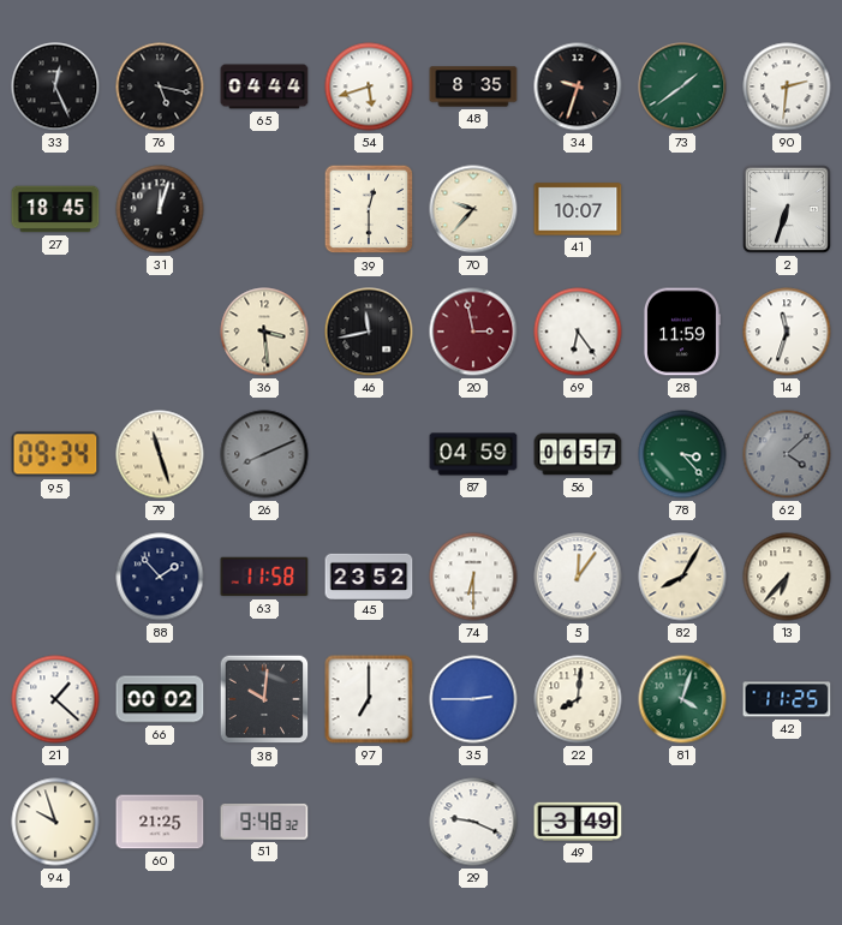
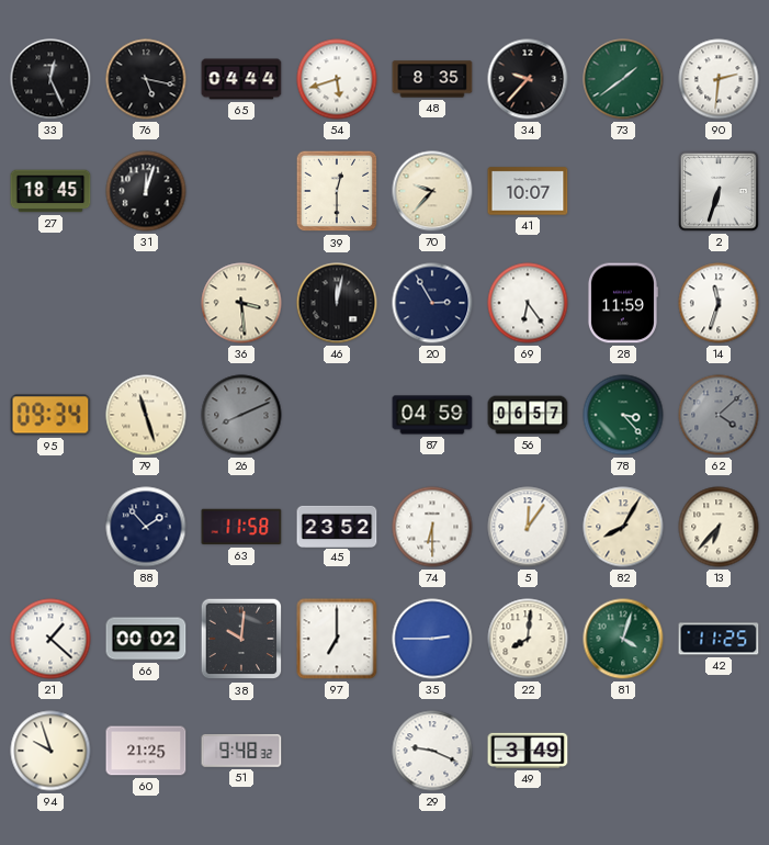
34: 9:33 -> 9:37
46: 11:43 -> 12:02
20: 2:58 -> 2:55
20 dial: burgundy -> navy
